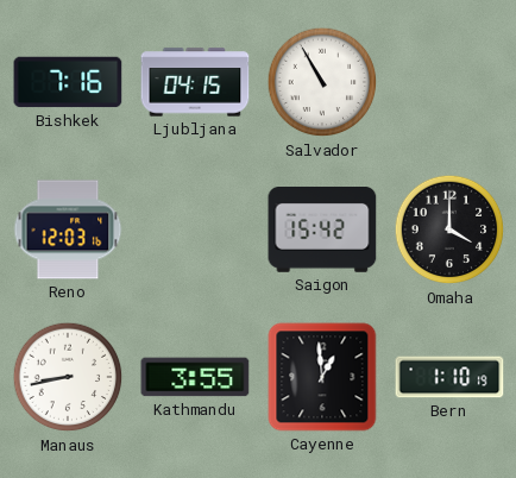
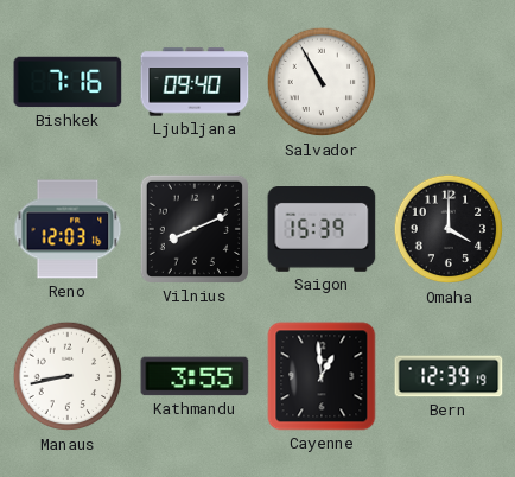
Ljubljana: 04:15 -> 09:40
Vilnius: none -> 8:11
Saigon: 15:42 -> 15:39
Bern: 1:10 -> 12:39
